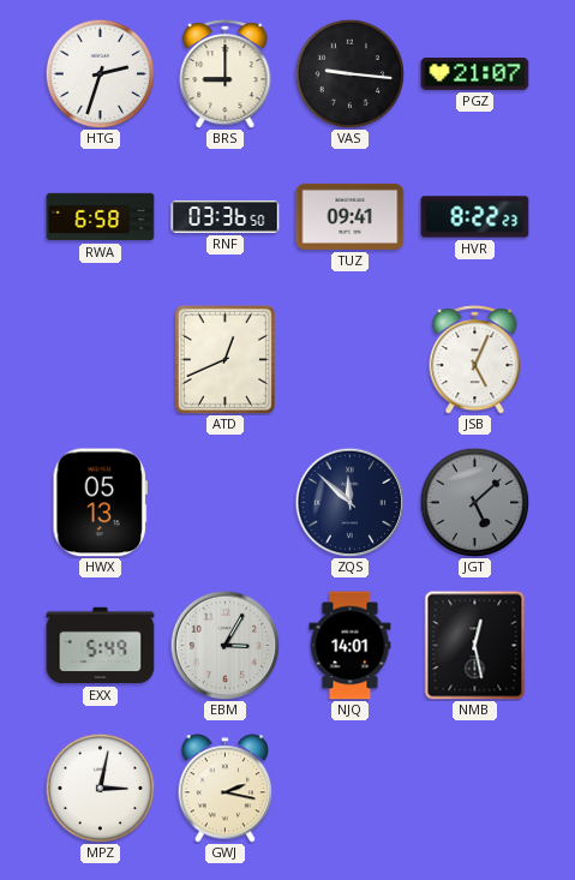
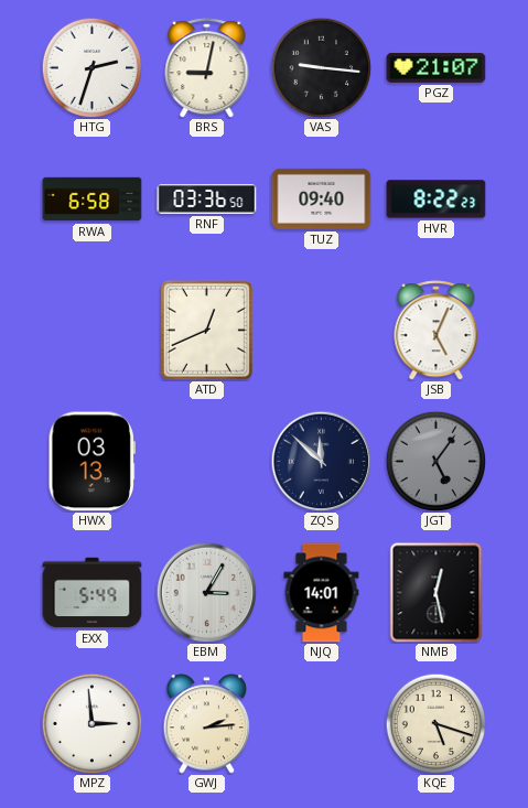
BRS: 9:00 -> 9:02
TUZ: 09:41 -> 09:40
HWX: 05:13 -> 03:13
JGT: 5:08 -> 5:06
MPZ: 3:02 -> 2:59
GWJ: 2:17 -> 2:14
KQE: none -> 5:18
